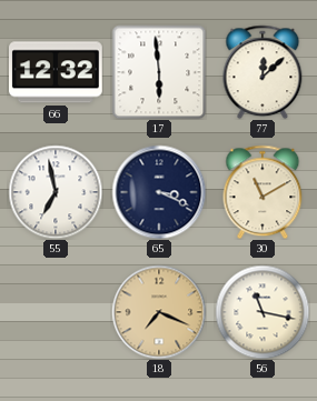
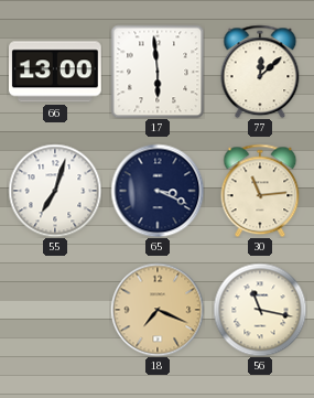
66: 12:32 -> 13:00
55: 6:58 -> 7:03
30: 11:10 -> 11:14
